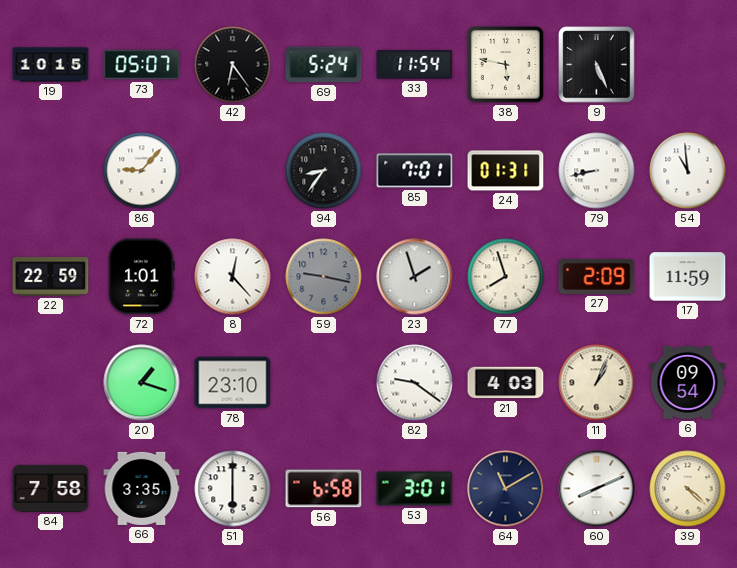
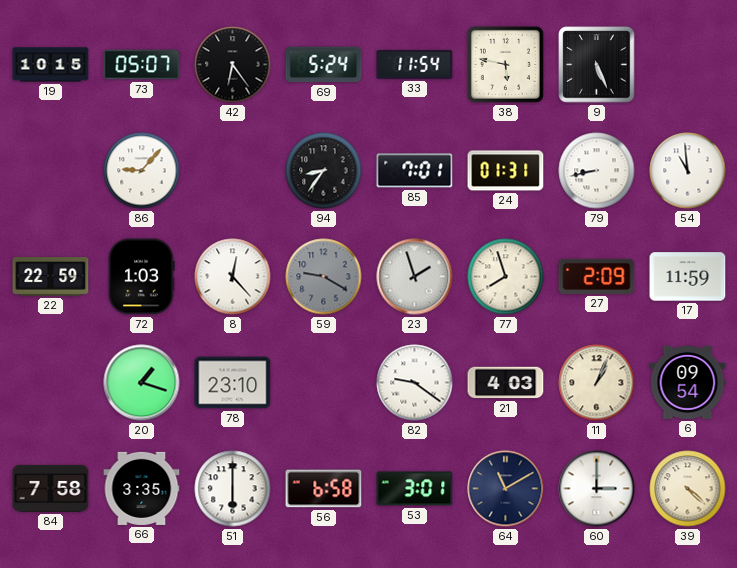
72: 1:01 -> 1:03
59: 9:17 -> 9:20
60: 8:11 -> 3:00
